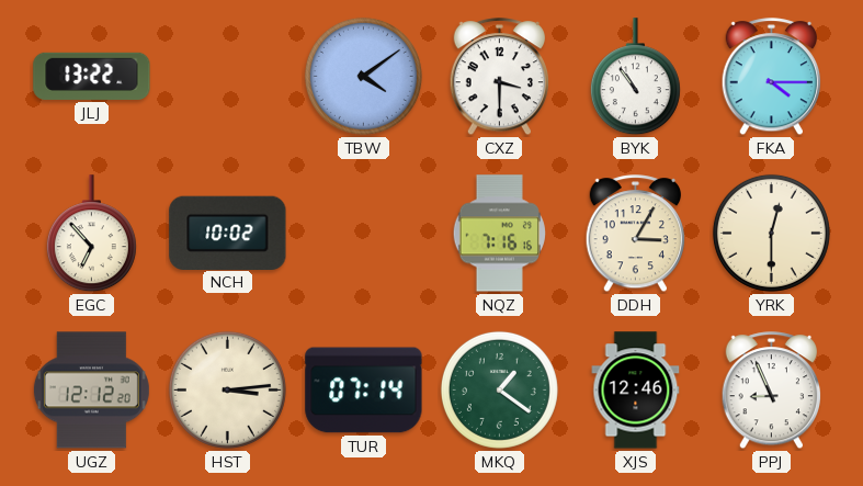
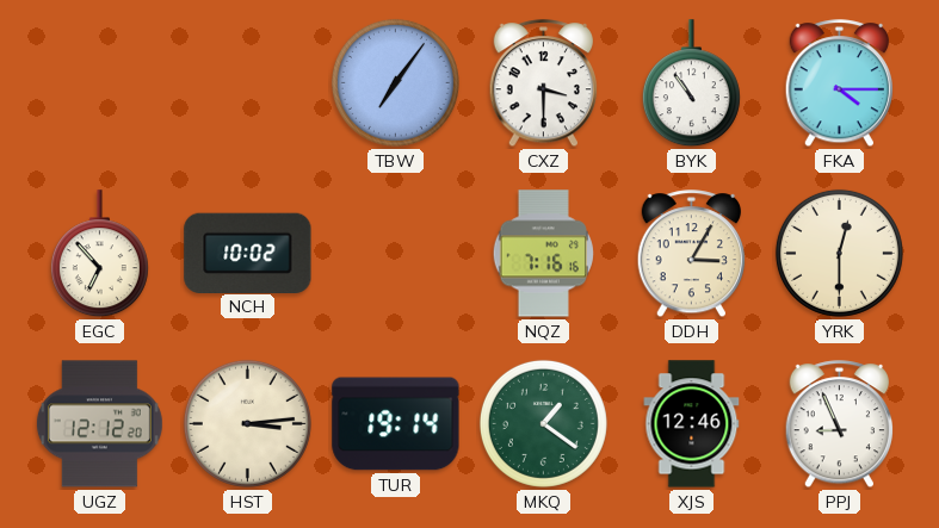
JLJ: 13:22 -> none
TBW: 4:09 -> 7:06
TUR: 07:14 -> 19:14
